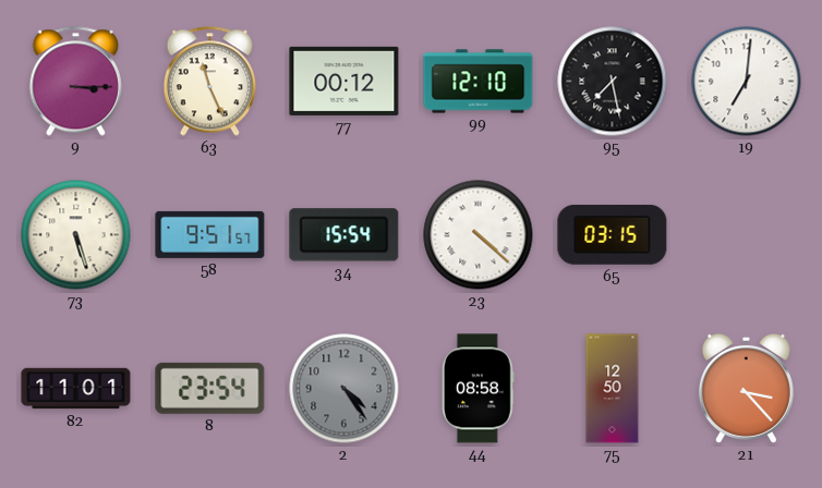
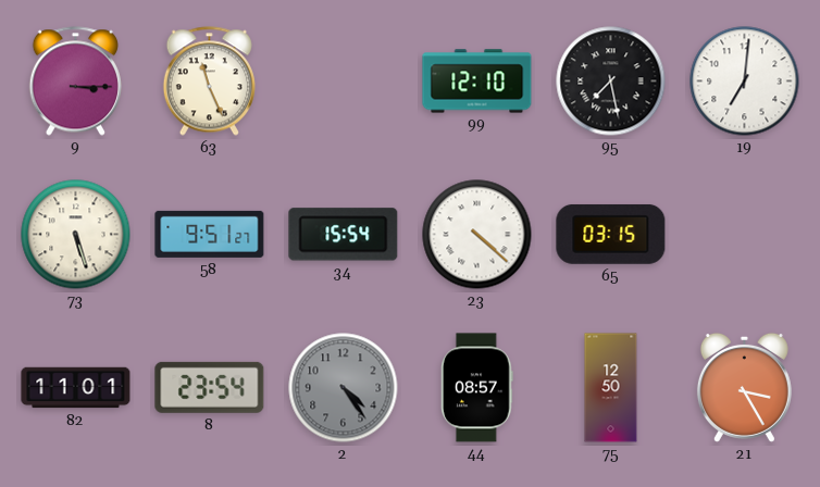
77: 00:12 -> none
58: 9:51:57 -> 9:51:27
44: 08:58 -> 08:57
21: 3:23 -> 3:25
